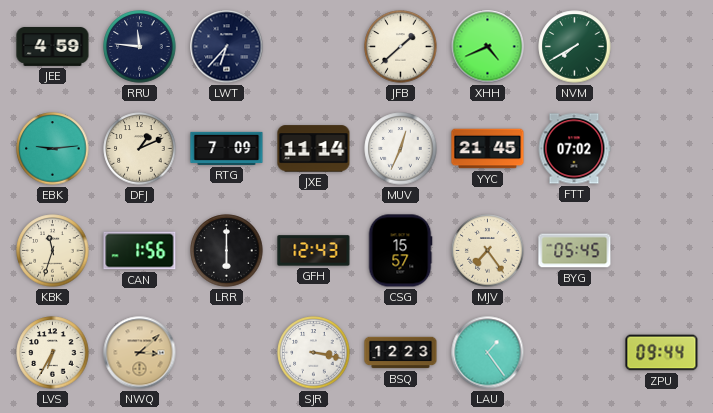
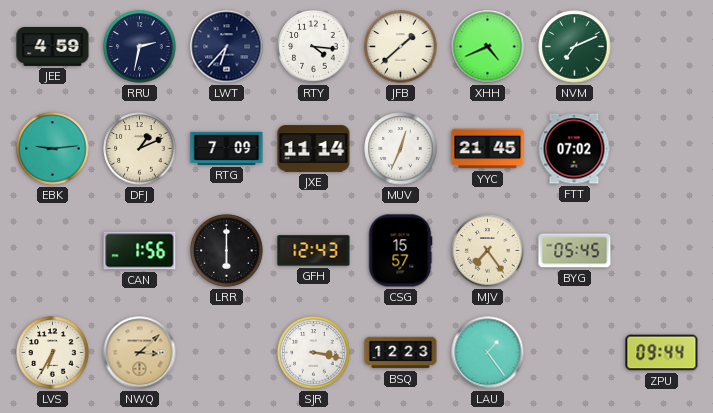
RRU: 11:46 -> 2:32
RTY: none -> 4:16
NVM: 7:40 -> 7:11
KBK: 11:33 -> none
